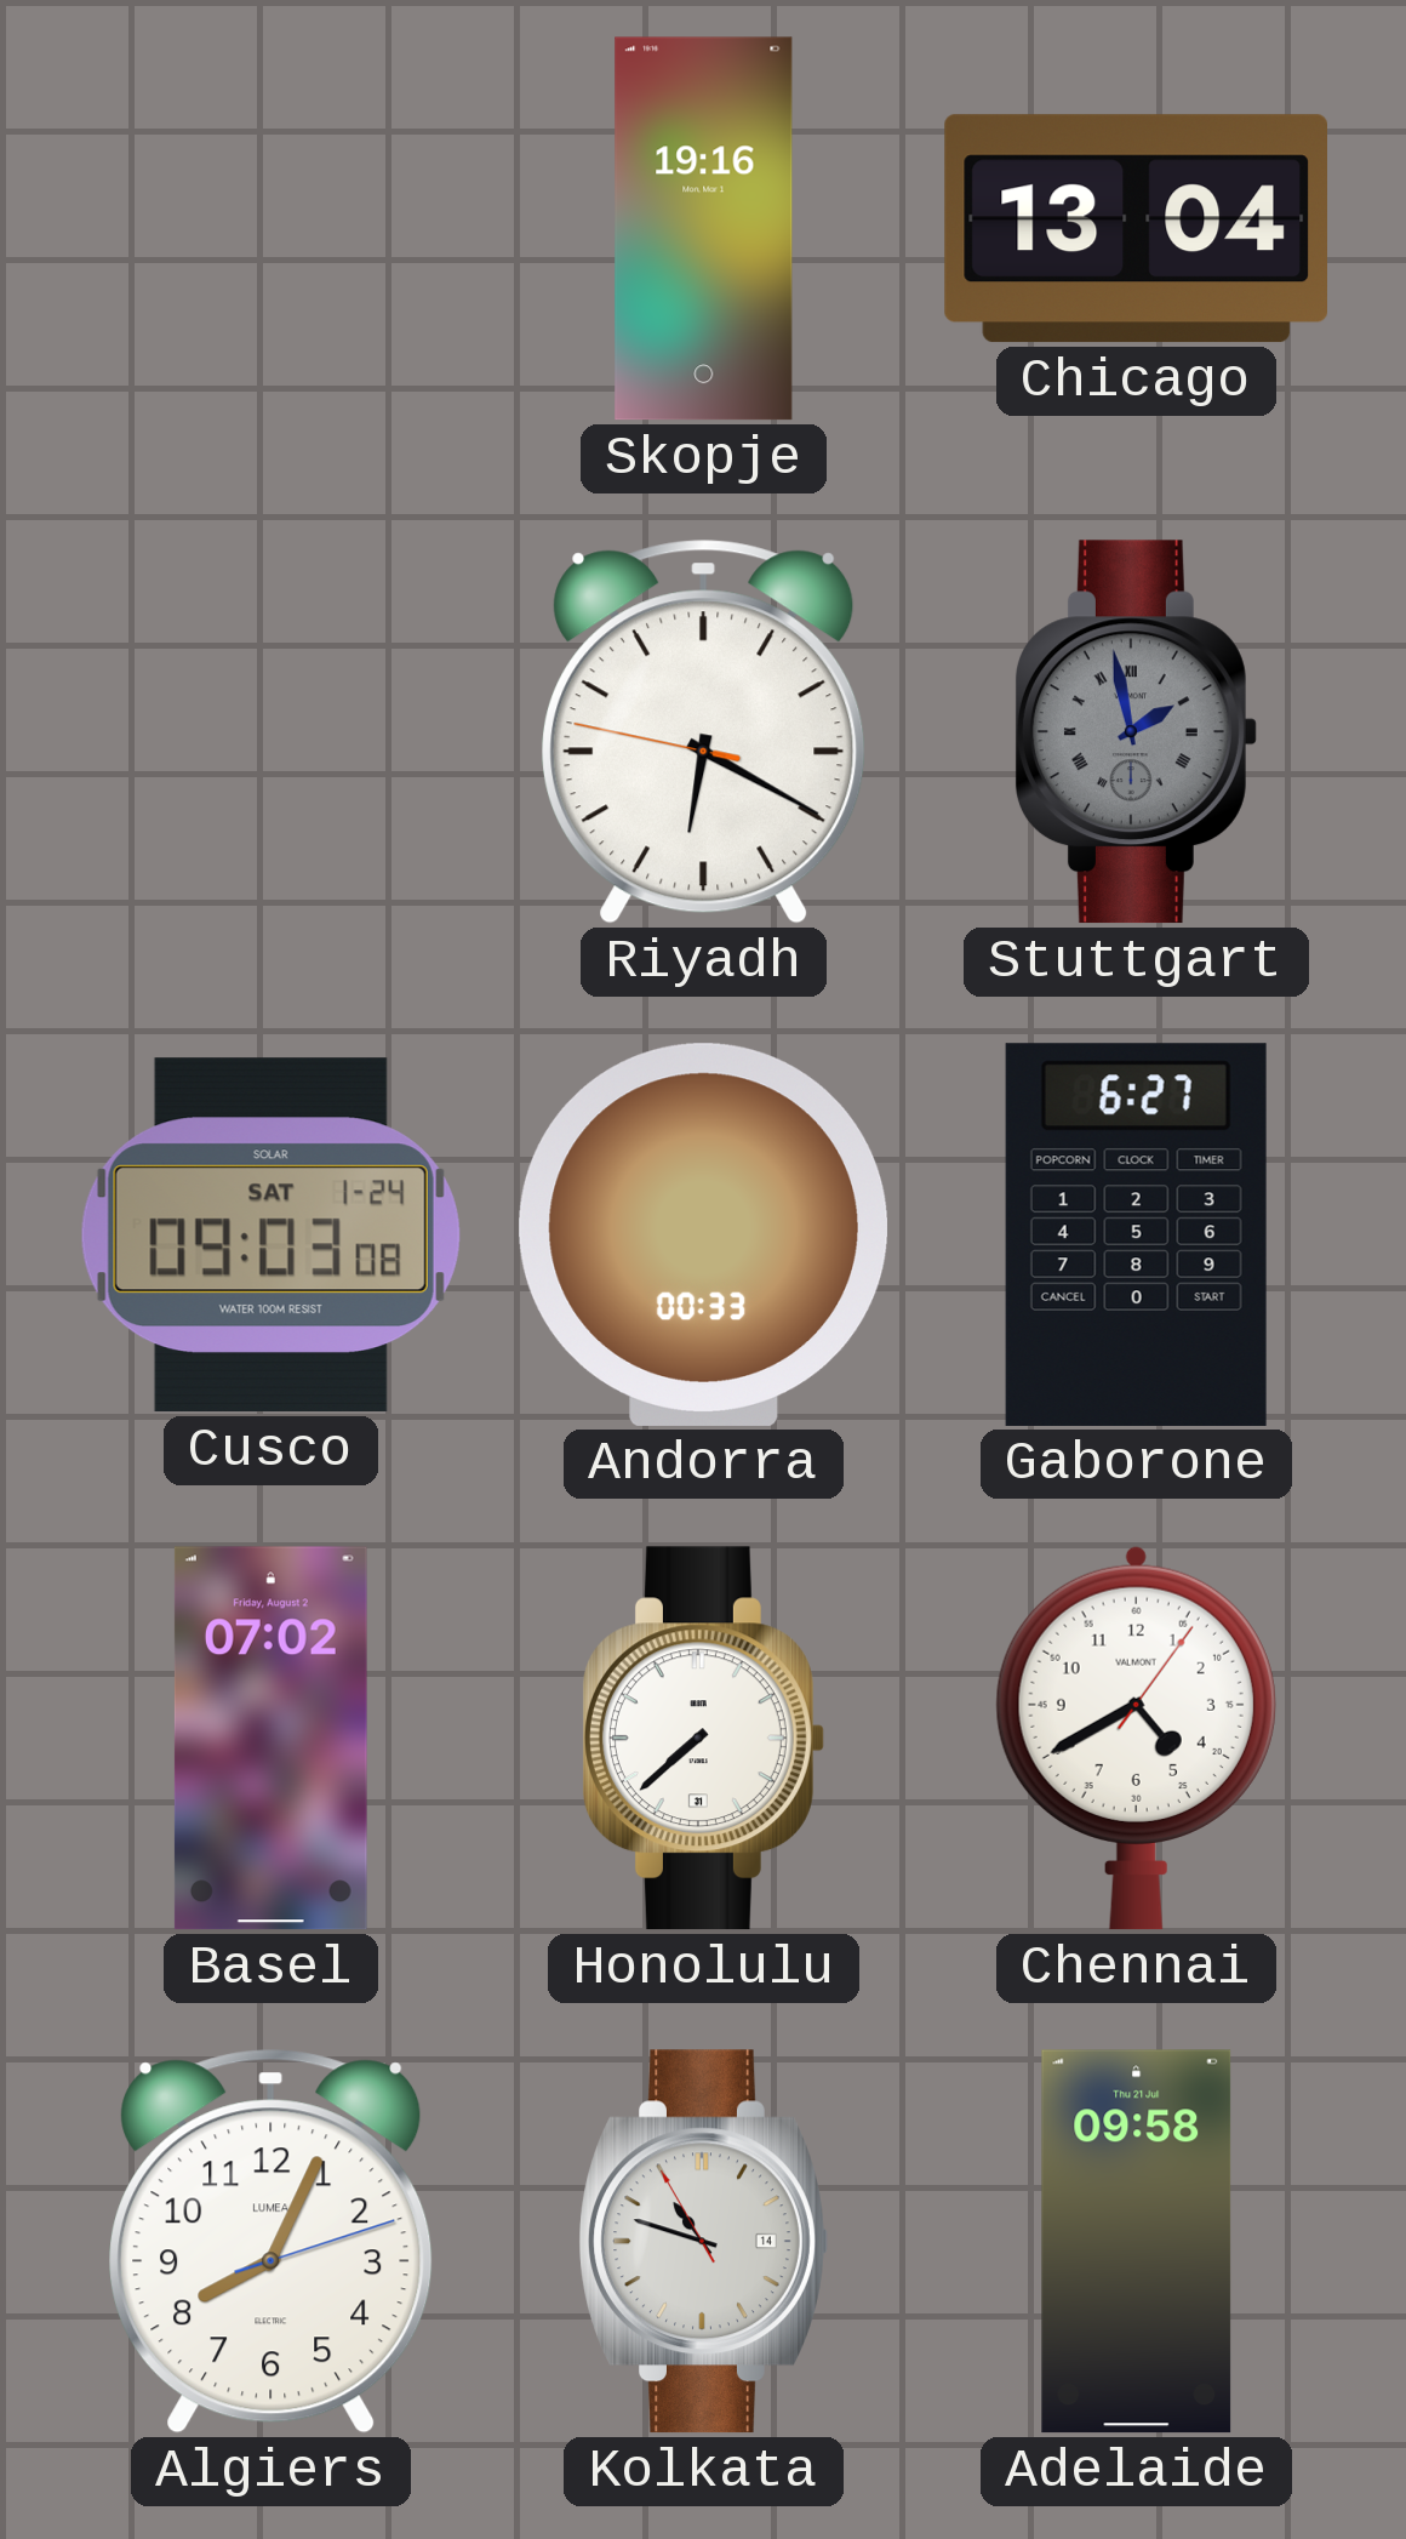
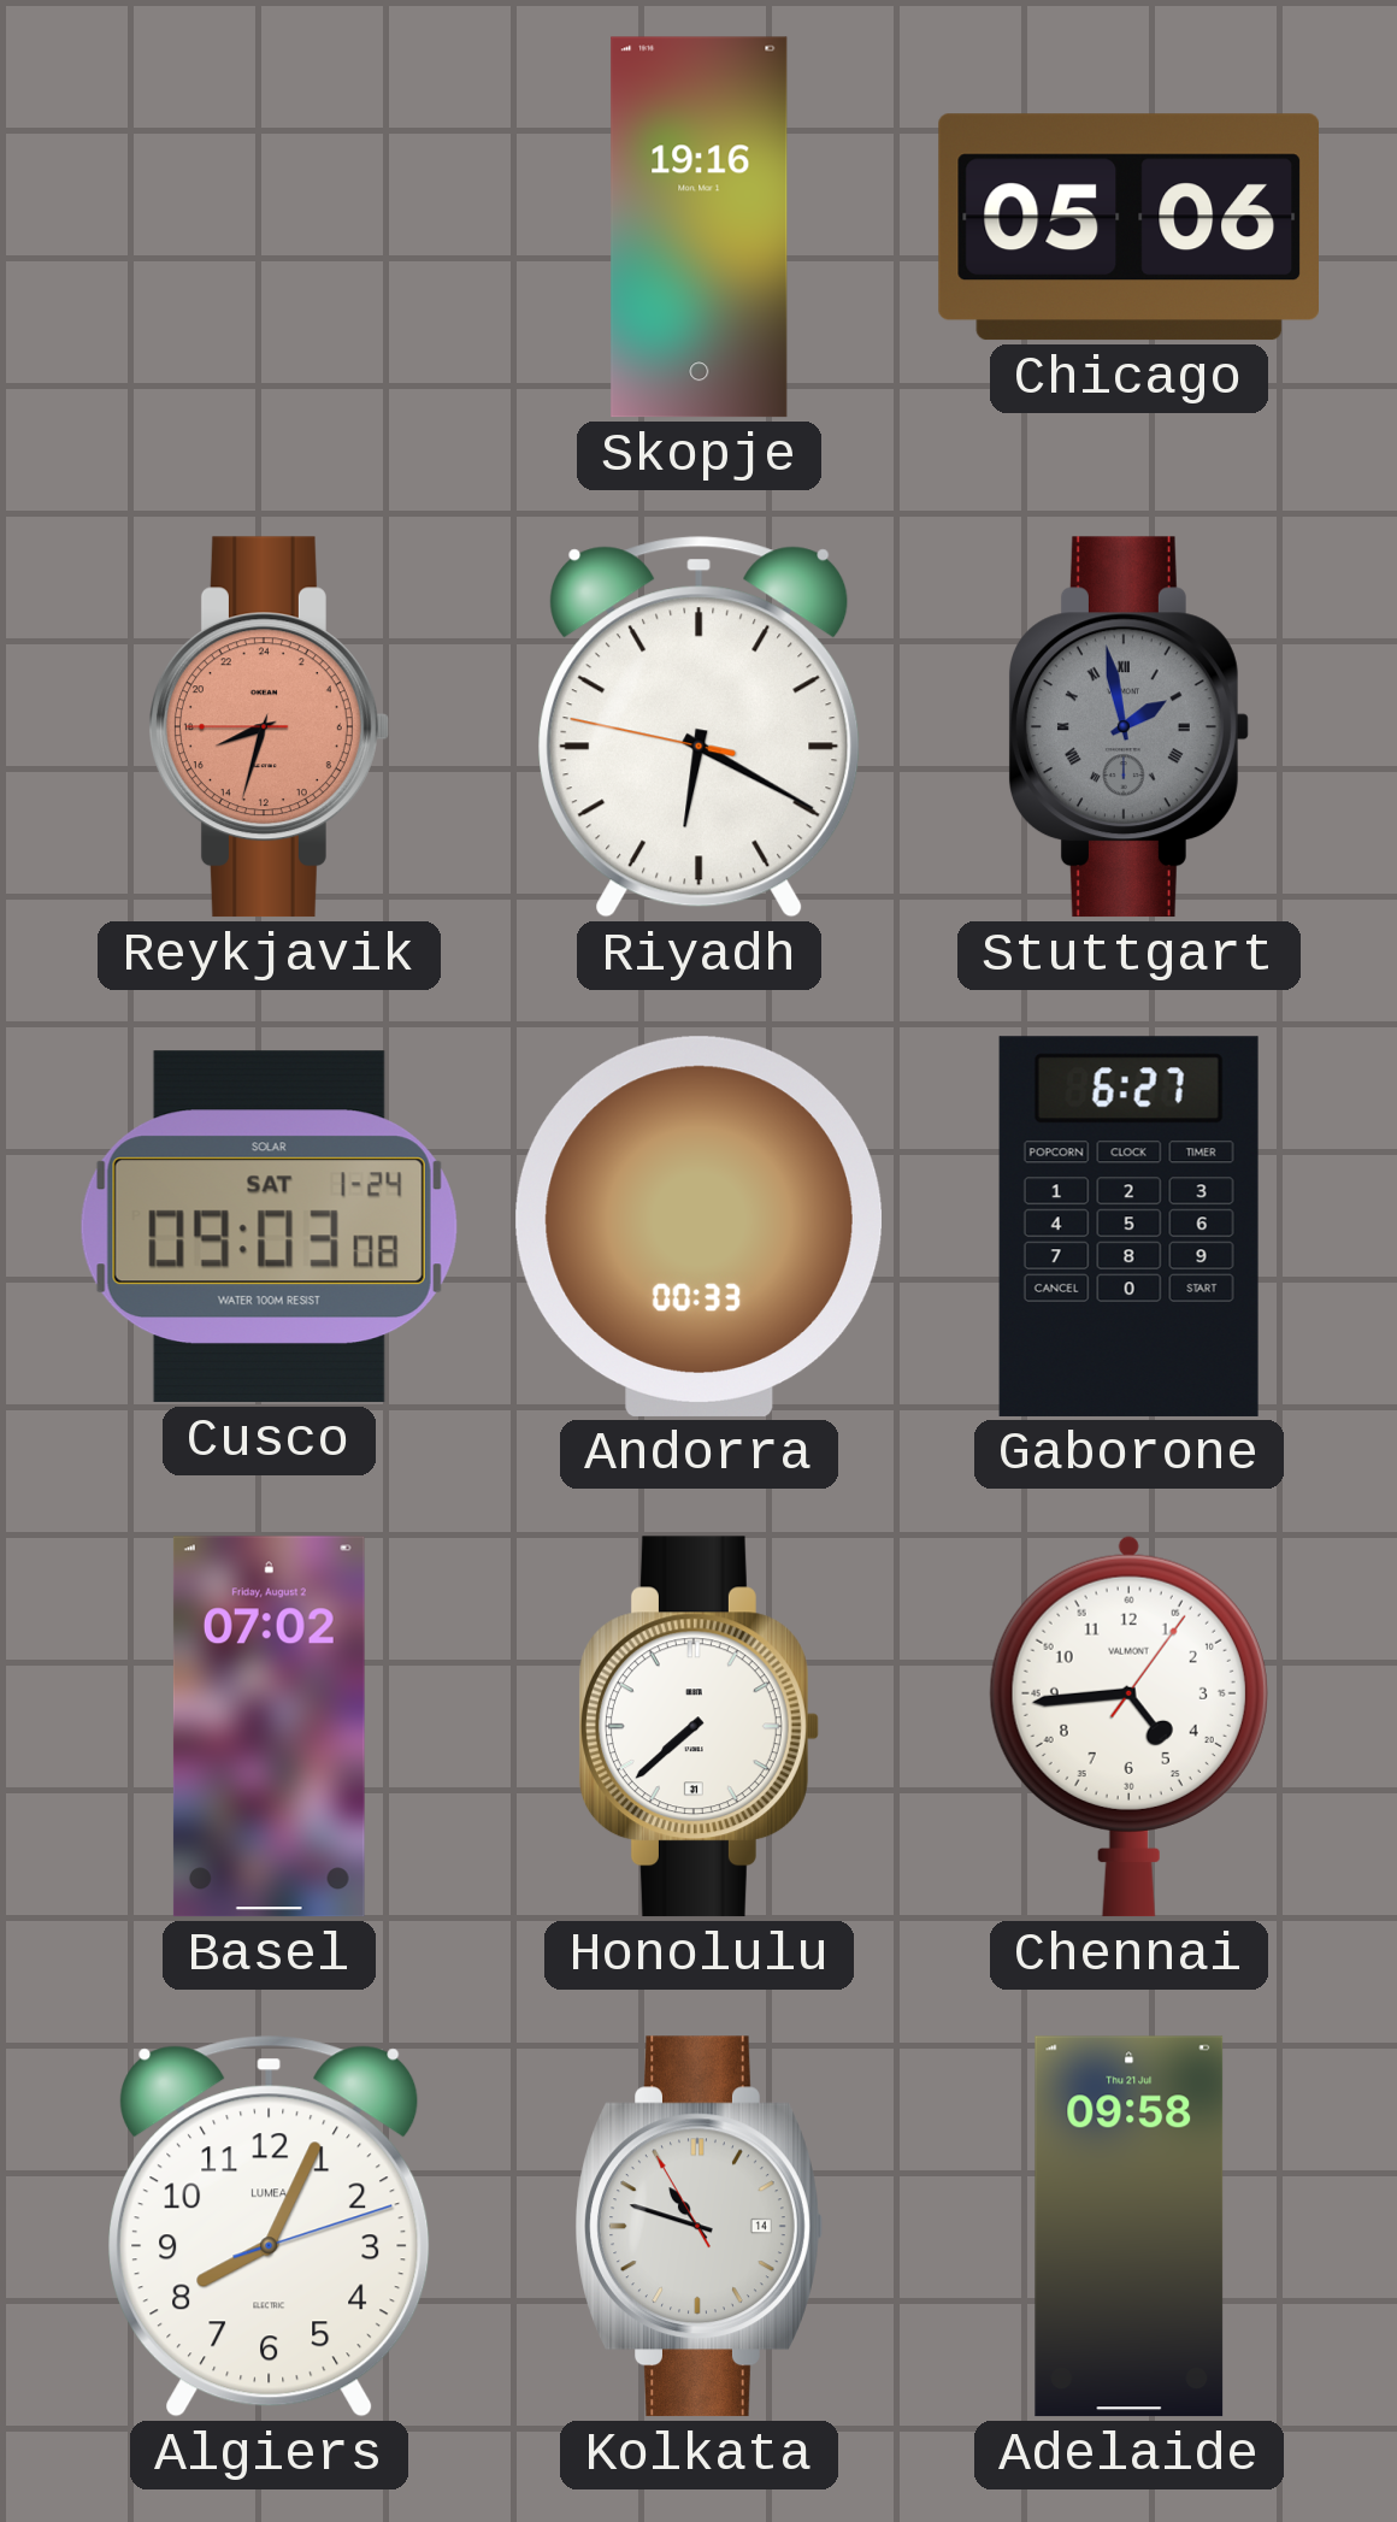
Chicago: 13:04 -> 05:06
Reykjavik: none -> 16:32
Chennai: 4:40 -> 4:44
